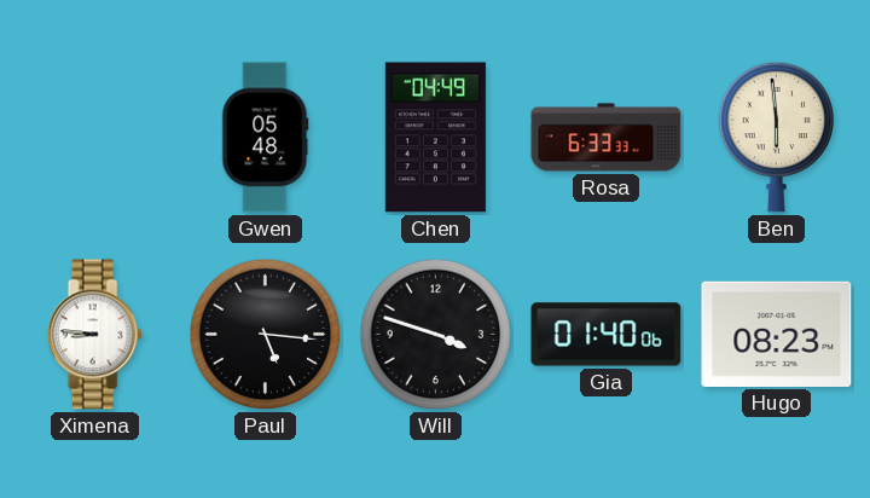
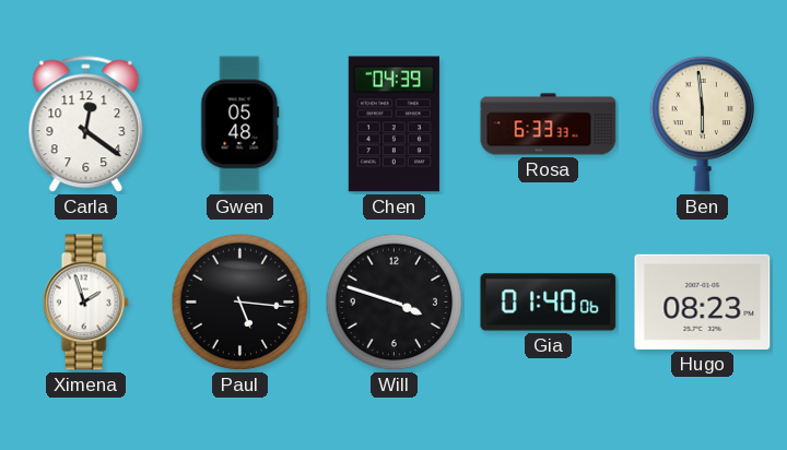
Carla: none -> 12:21
Chen: 04:49 -> 04:39
Ximena: 8:46 -> 1:57
